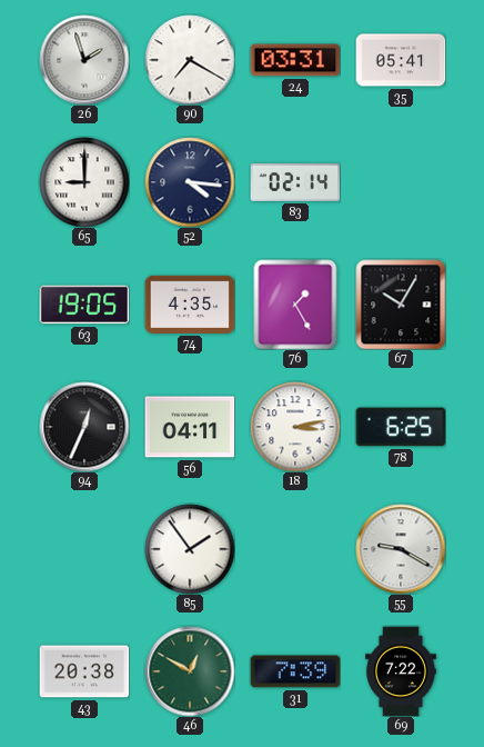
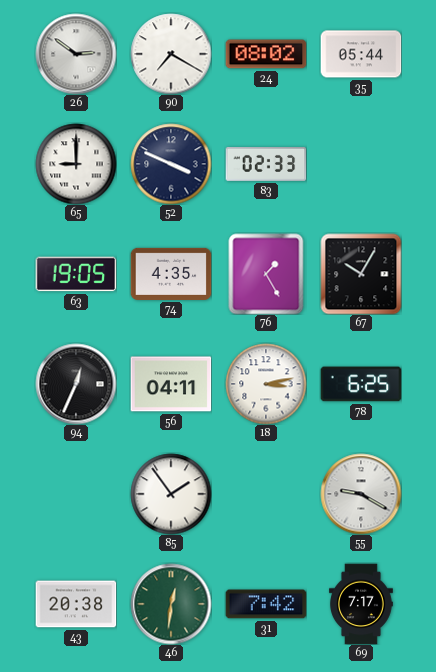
26: 1:57 -> 2:51
24: 03:31 -> 08:02
35: 05:41 -> 05:44
52: 4:16 -> 3:49
83: 02:14 -> 02:33
46: 12:50 -> 12:31
31: 7:39 -> 7:42
69: 7:22 -> 7:17
